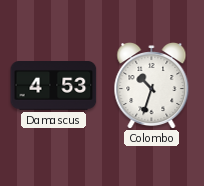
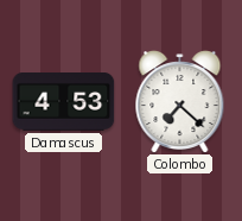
Colombo: 10:33 -> 7:22
